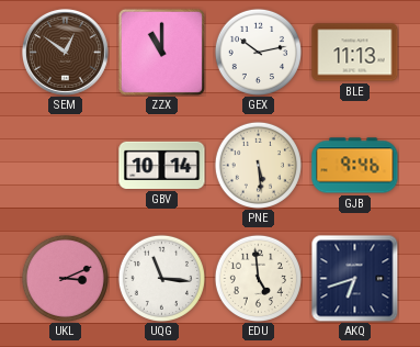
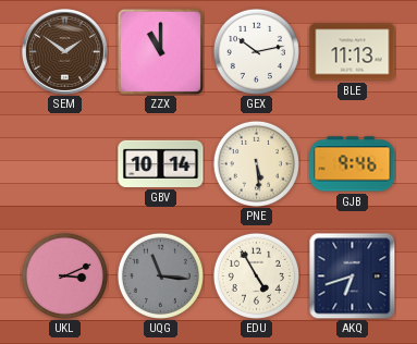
SEM: 12:51 -> 1:51
UQG dial: white -> grey
EDU: 4:59 -> 4:55
